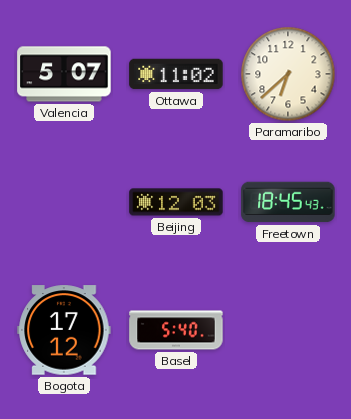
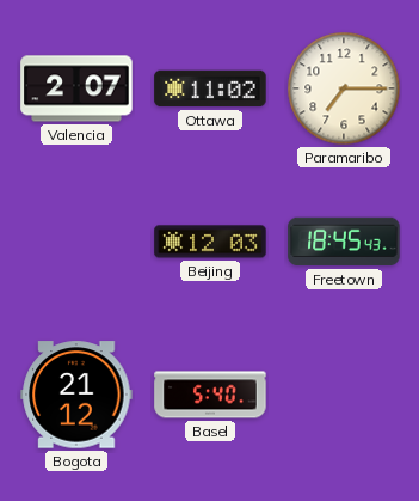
Valencia: 5:07 -> 2:07
Paramaribo: 6:38 -> 7:15
Bogota: 17:12 -> 21:12
